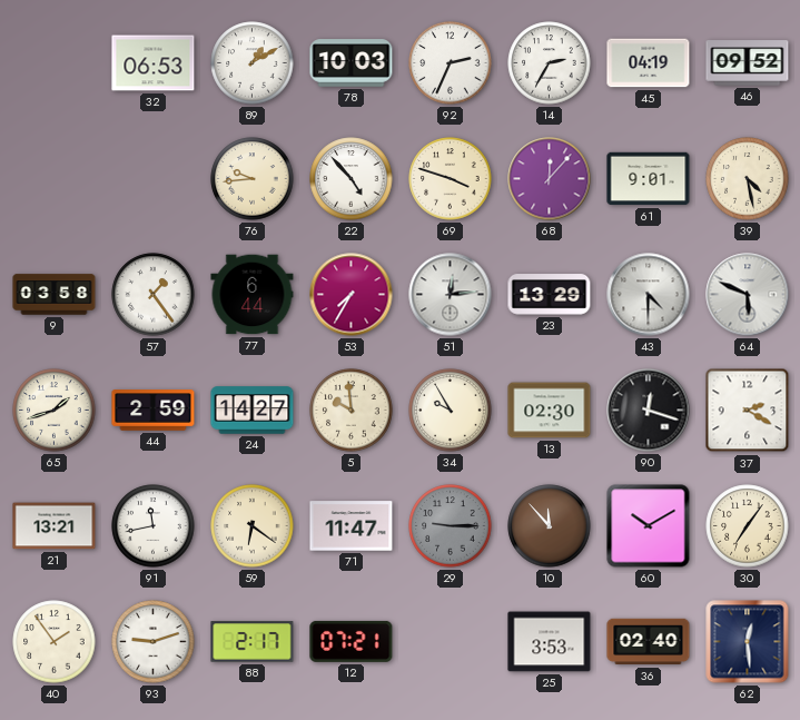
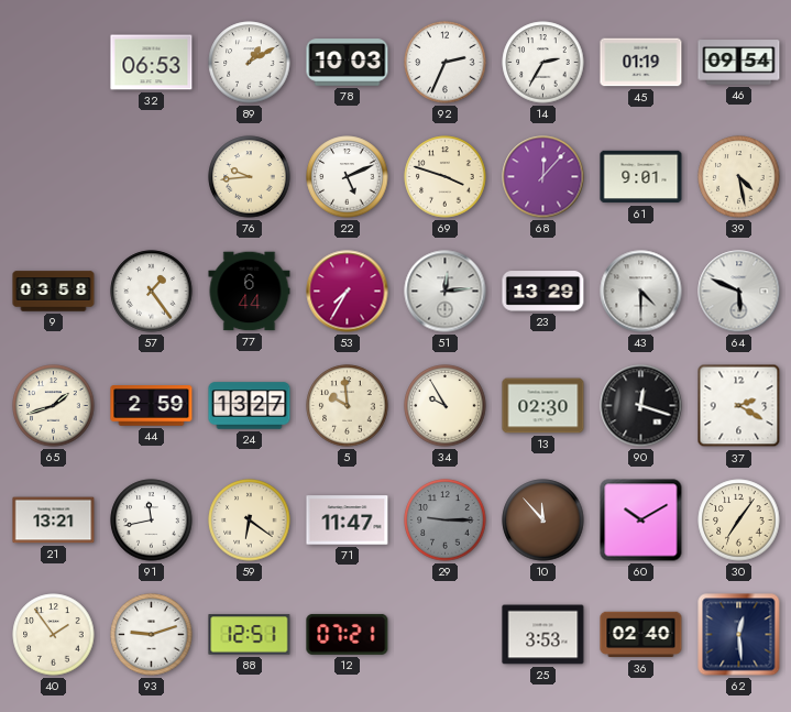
45: 04:19 -> 01:19
46: 09:52 -> 09:54
22: 4:53 -> 5:11
24: 14:27 -> 13:27
88: 2:17 -> 12:51
